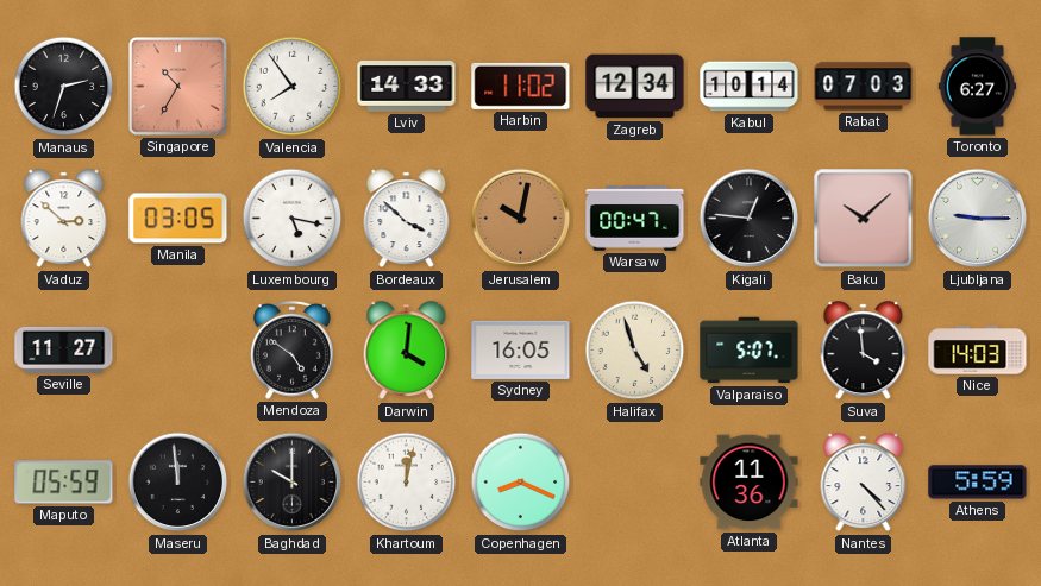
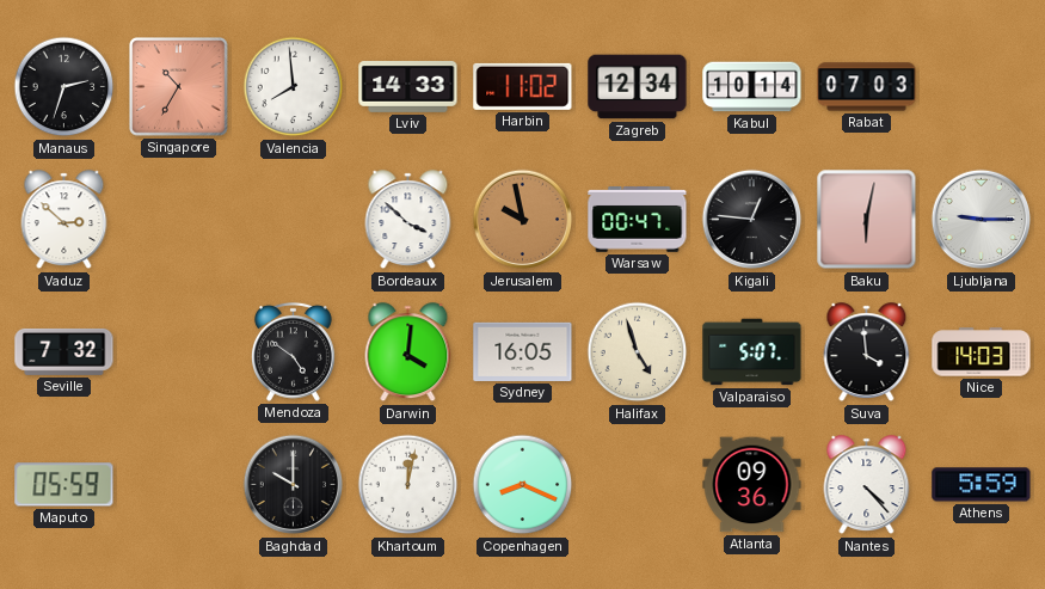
Valencia: 7:54 -> 7:59
Toronto: 6:27 -> none
Manila: 03:05 -> none
Luxembourg: 5:17 -> none
Jerusalem: 10:02 -> 9:58
Baku: 10:08 -> 6:02
Seville: 11:27 -> 7:32
Maseru: 11:59 -> none
Atlanta: 11:36 -> 09:36
